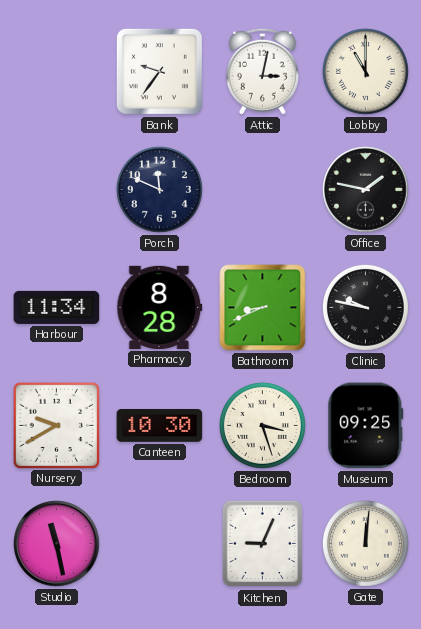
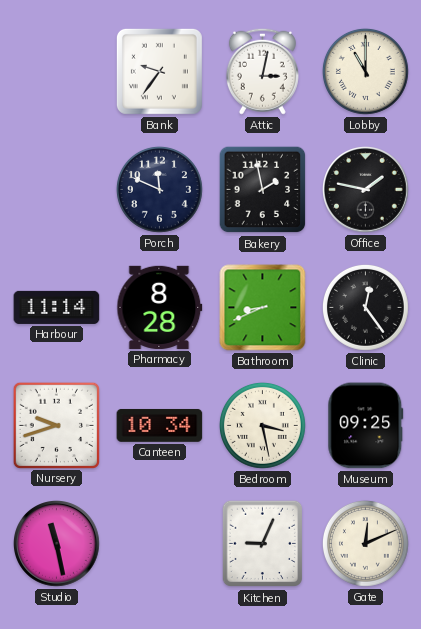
Bakery: none -> 1:58
Harbour: 11:34 -> 11:14
Clinic: 9:47 -> 12:24
Nursery: 9:40 -> 9:42
Canteen: 10:30 -> 10:34
Bedroom: 3:27 -> 3:28
Gate: 12:01 -> 12:11
